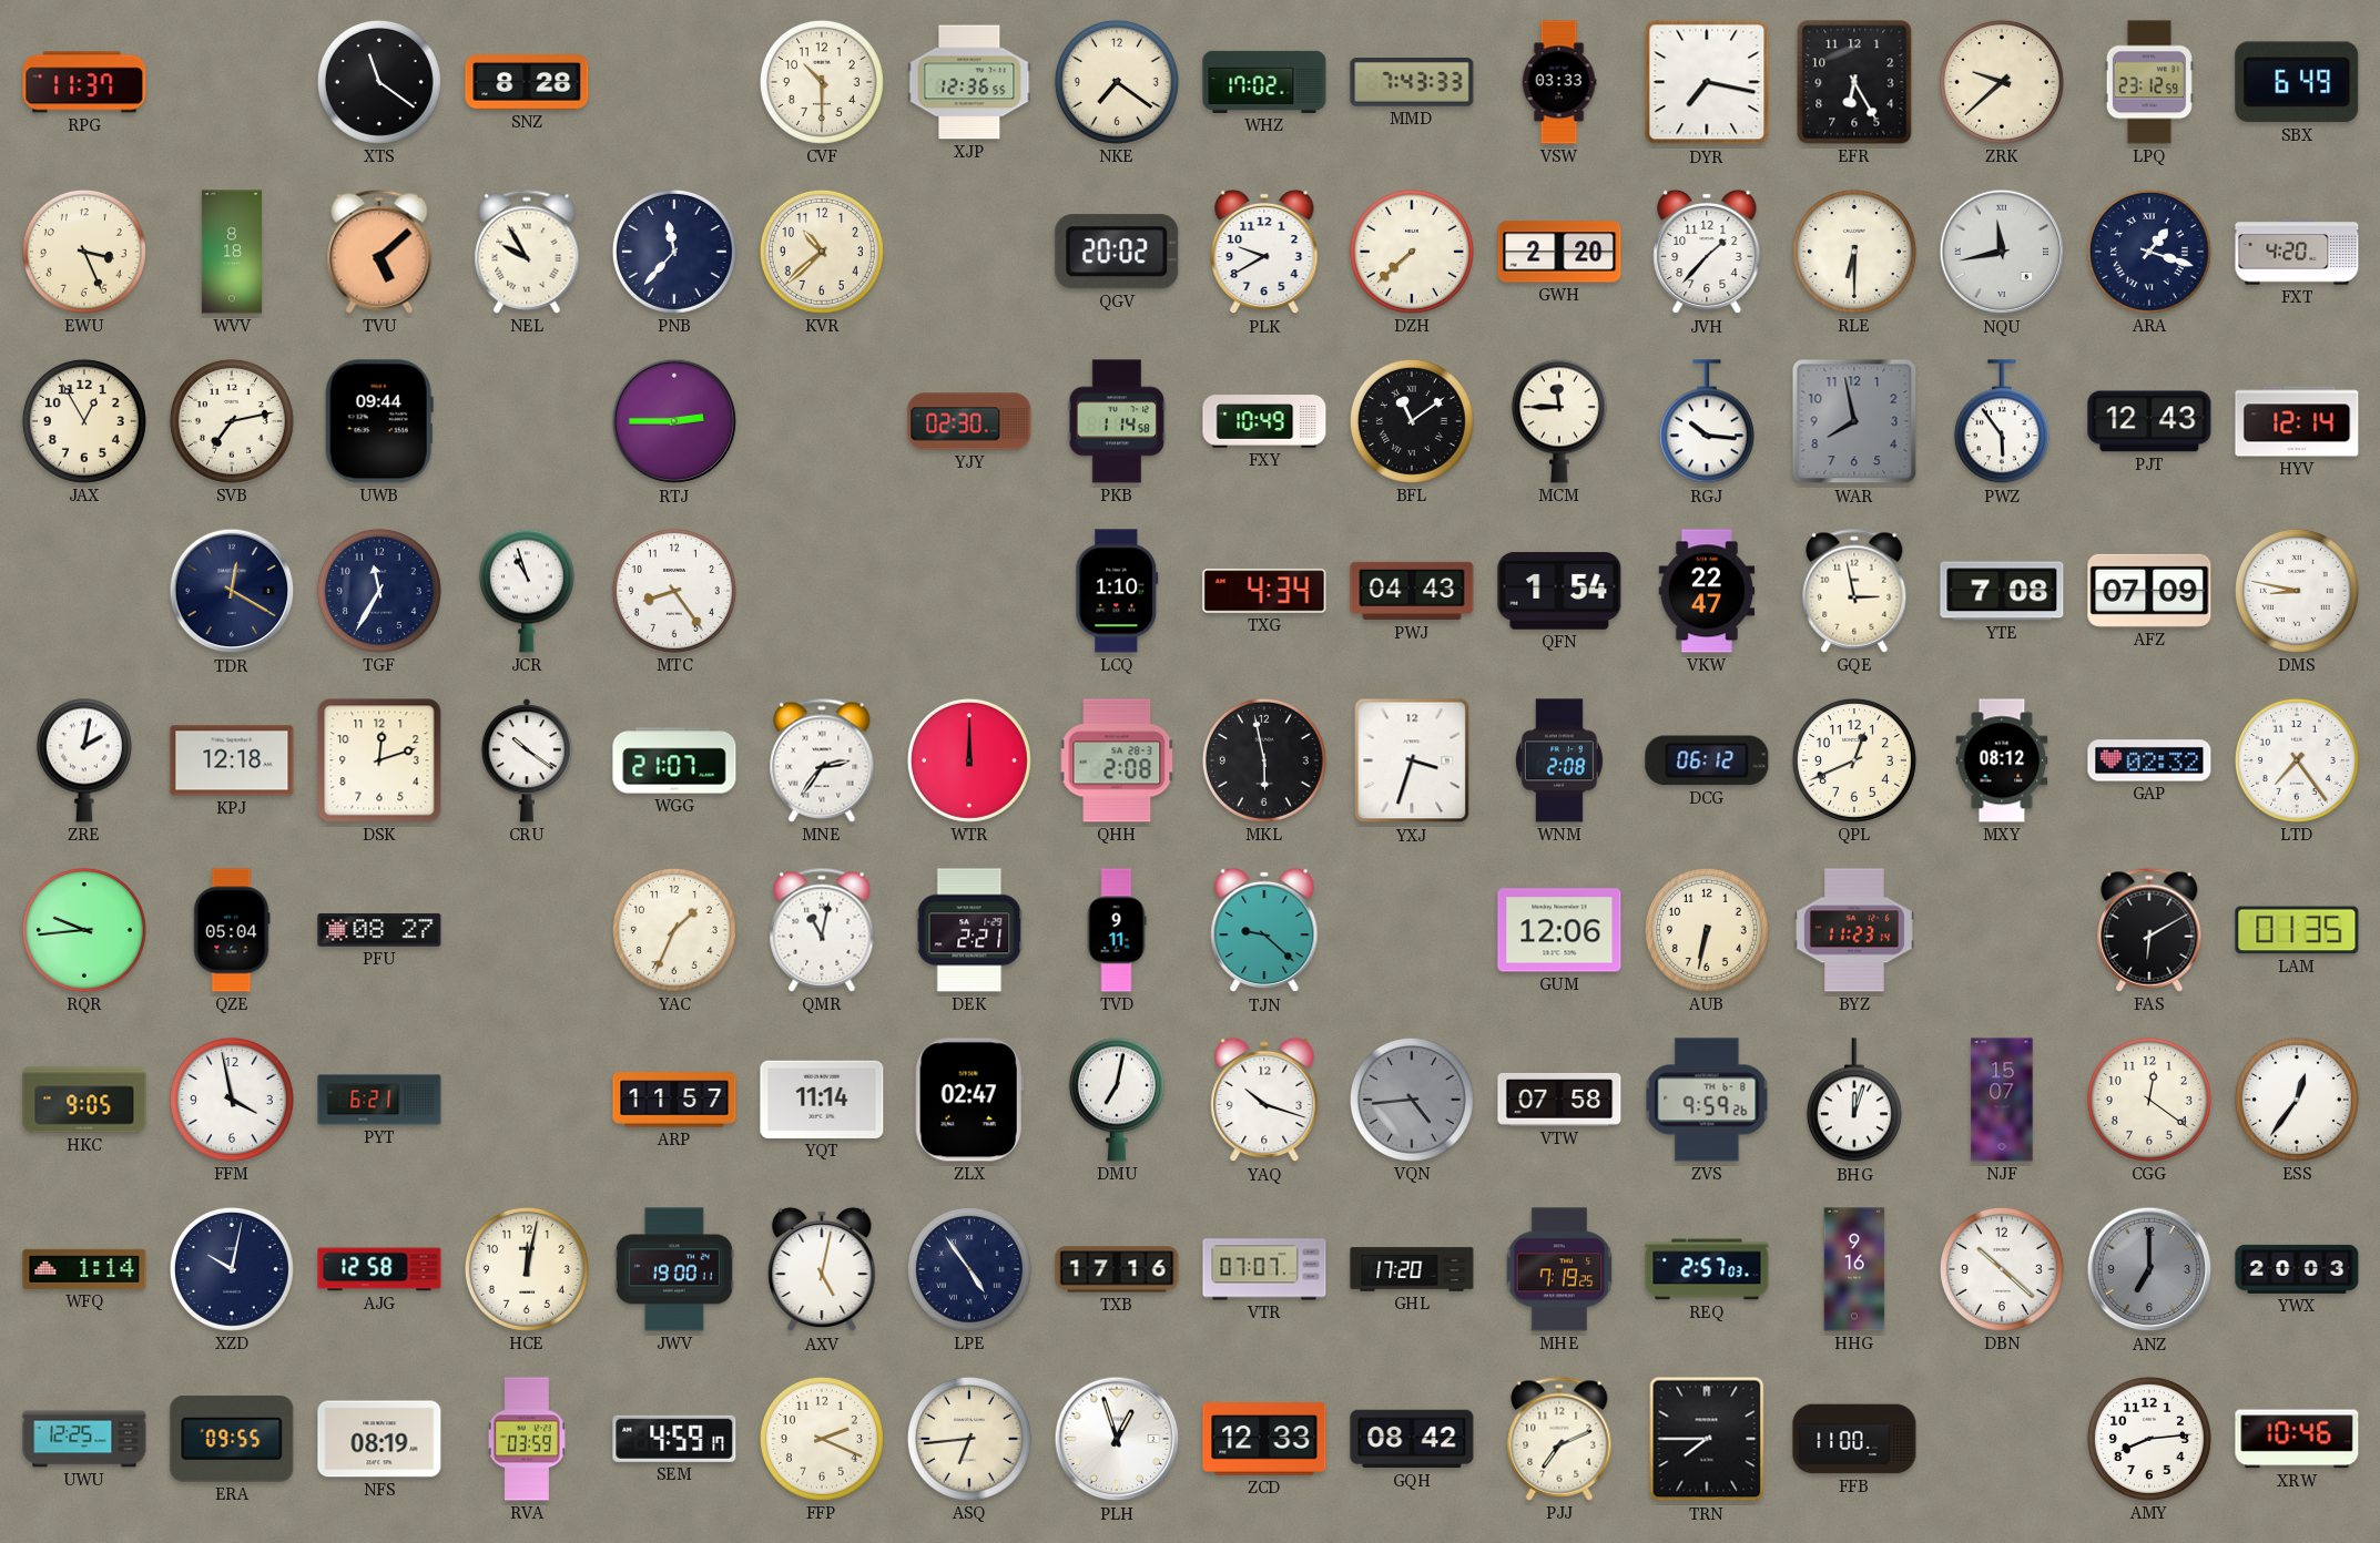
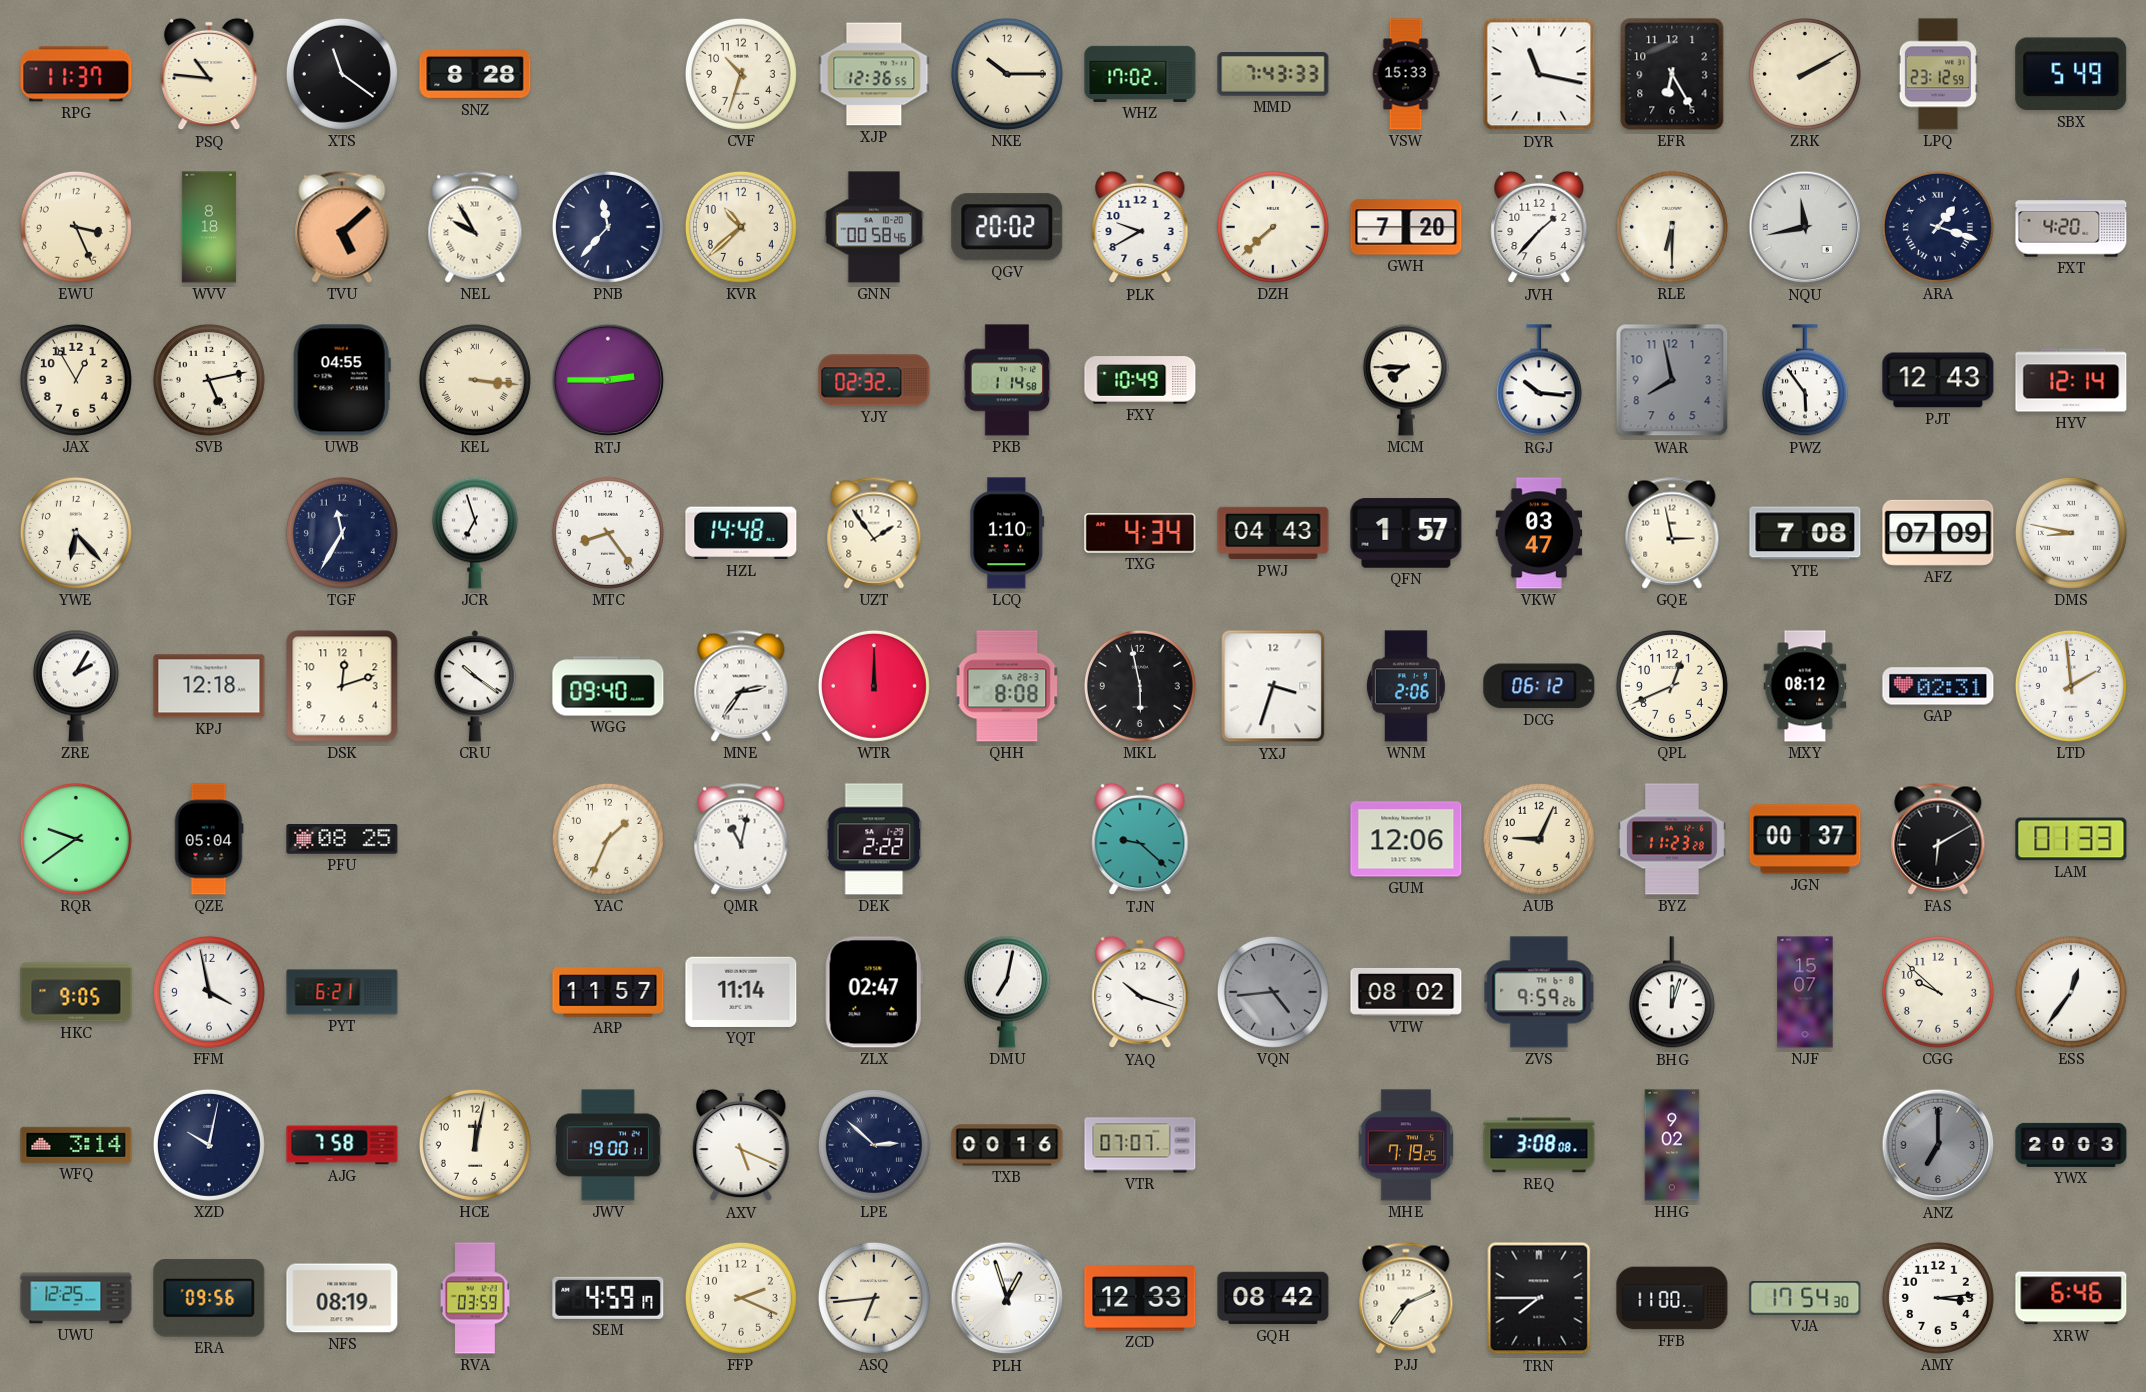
PSQ: none -> 10:46
CVF: 10:30 -> 10:33
NKE: 7:21 -> 10:15
VSW: 03:33 -> 15:33
DYR: 7:17 -> 11:17
ZRK: 9:38 -> 2:10
SBX: 6:49 -> 5:49
GNN: none -> 00:58
GWH: 2:20 -> 7:20
SVB: 7:13 -> 5:13
UWB: 09:44 -> 04:55
KEL: none -> 3:16
YJY: 02:30 -> 02:32
BFL: 11:09 -> none
MCM: 11:45 -> 7:45
YWE: none -> 6:23
TDR: 12:20 -> none
JCR: 10:57 -> 6:57
HZL: none -> 14:48
UZT: none -> 1:54
QFN: 1:54 -> 1:57
VKW: 22:47 -> 03:47
ZRE: 2:02 -> 2:05
WGG: 21:07 -> 09:40
QHH: 2:08 -> 8:08
WNM: 2:08 -> 2:06
GAP: 02:32 -> 02:31
LTD: 7:24 -> 1:59
RQR: 9:44 -> 9:39
PFU: 08:27 -> 08:25
DEK: 2:21 -> 2:22
TVD: 9:11 -> none
AUB: 6:32 -> 9:04
BYZ: 11:23:14 -> 11:23:28
JGN: none -> 00:37
LAM: 01:35 -> 01:33
VTW: 07:58 -> 08:02
CGG: 12:21 -> 9:52
WFQ: 1:14 -> 3:14
AJG: 12:58 -> 7:58
AXV: 5:02 -> 5:19
LPE: 4:54 -> 2:52
TXB: 17:16 -> 00:16
GHL: 17:20 -> none
REQ: 2:57 -> 3:08
HHG: 9:16 -> 9:02
DBN: 10:22 -> none
ERA: 09:55 -> 09:56
VJA: none -> 17:54
AMY: 8:14 -> 3:14
XRW: 10:46 -> 6:46
